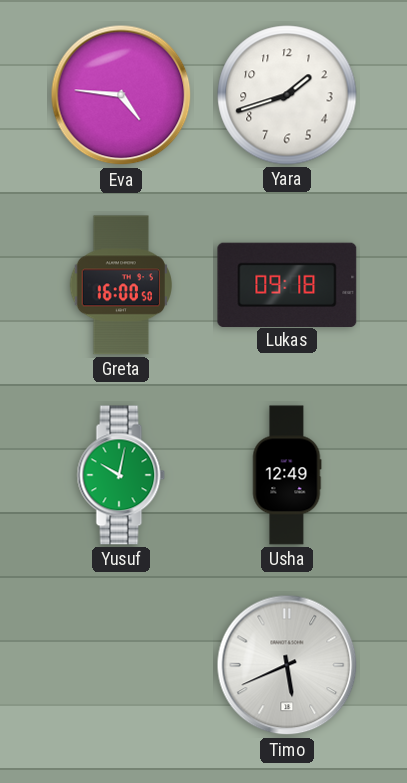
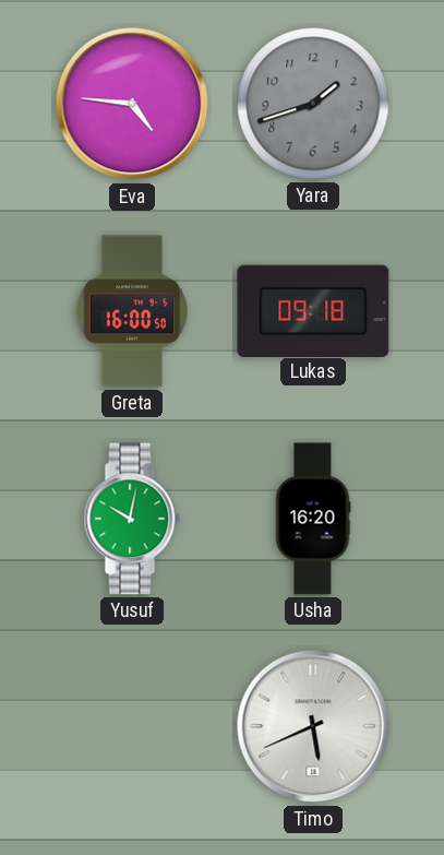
Yara dial: white -> grey
Usha: 12:49 -> 16:20
